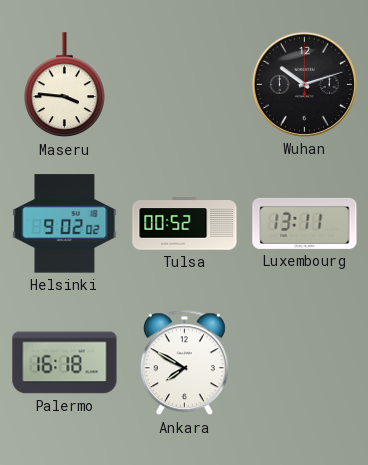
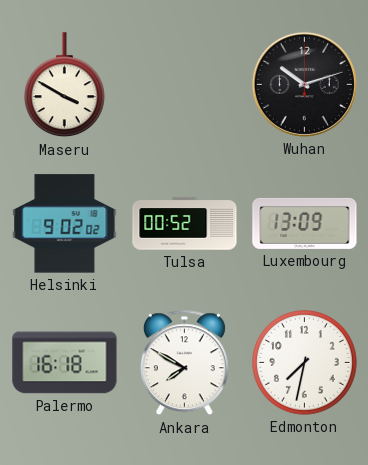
Maseru: 3:46 -> 3:50
Luxembourg: 13:11 -> 13:09
Edmonton: none -> 7:32
